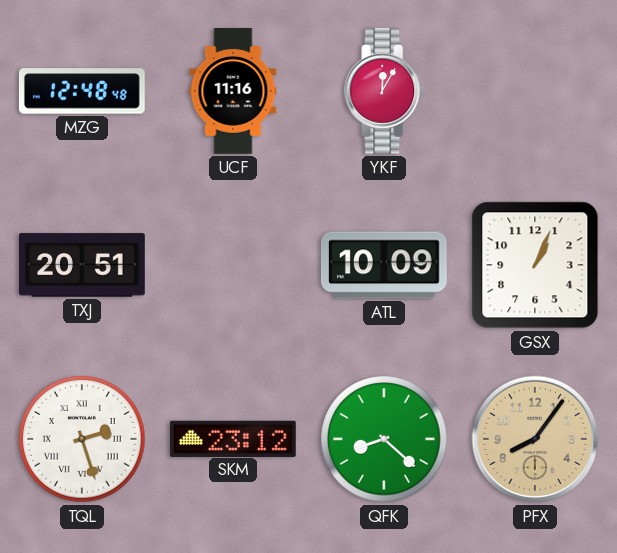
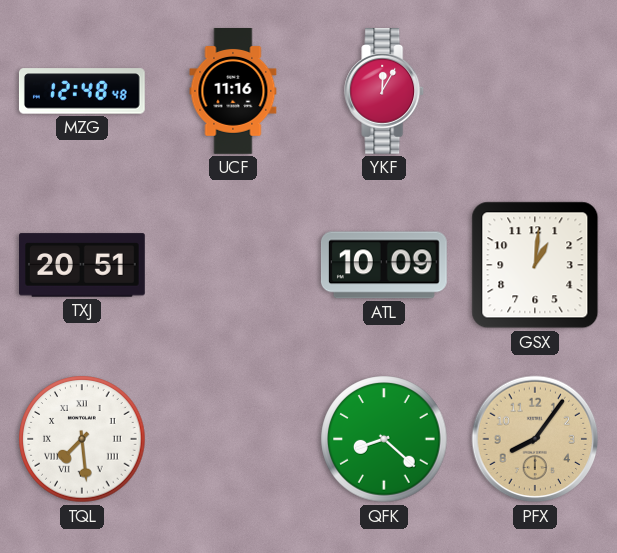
GSX: 1:04 -> 1:01
TQL: 2:27 -> 7:29
SKM: 23:12 -> none
